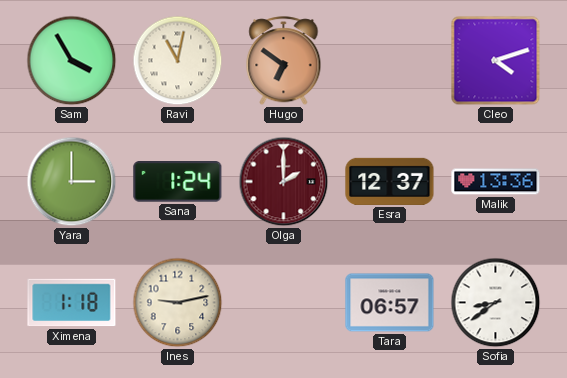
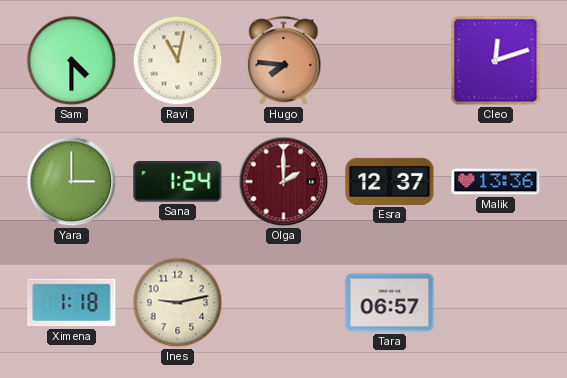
Sam: 3:55 -> 4:30
Hugo: 6:51 -> 7:46
Cleo: 4:12 -> 12:12
Sofia: 8:39 -> none
